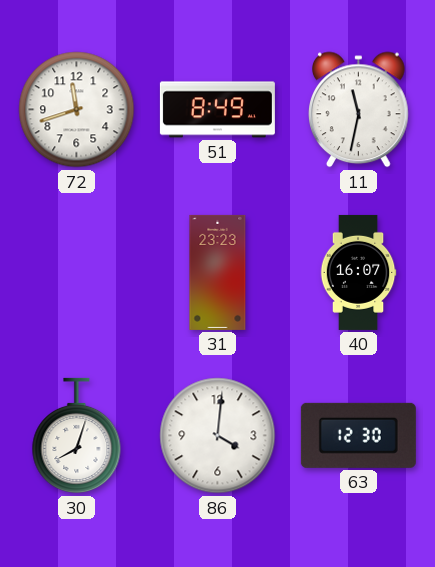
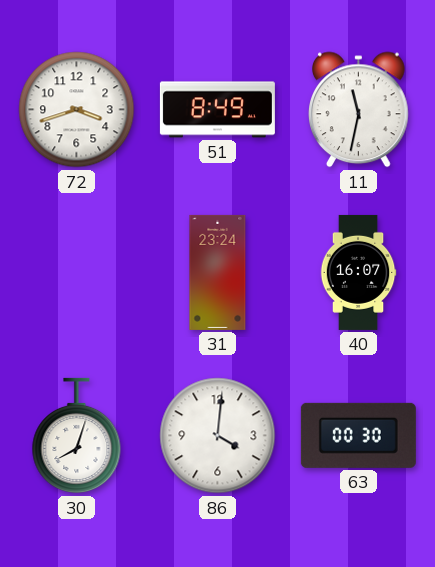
72: 11:42 -> 3:42
31: 23:23 -> 23:24
63: 12:30 -> 00:30
